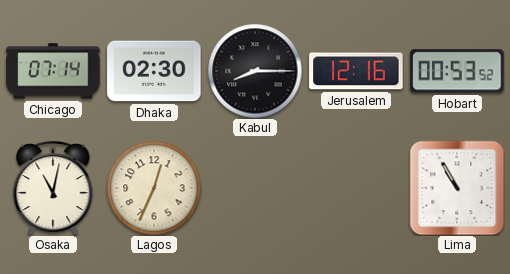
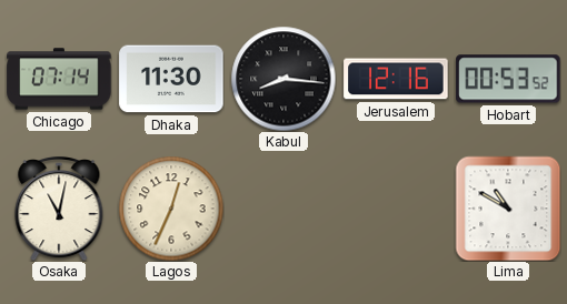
Dhaka: 02:30 -> 11:30
Kabul: 8:15 -> 8:16
Lima: 10:55 -> 10:50
